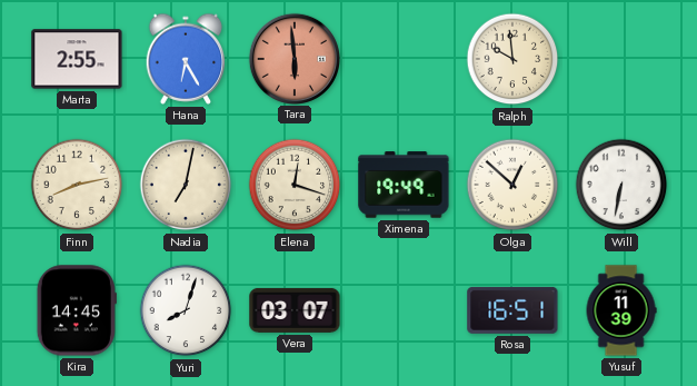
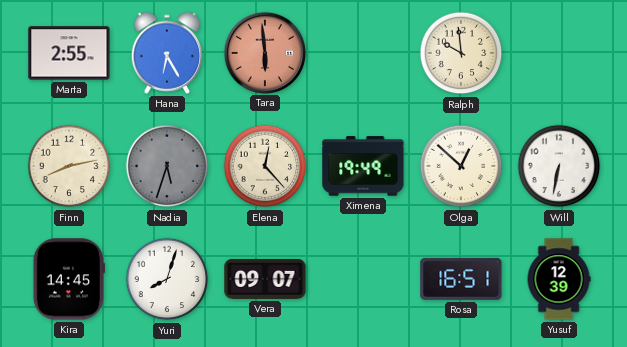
Nadia: 7:02 -> 5:33
Nadia dial: cream -> grey
Elena: 12:18 -> 12:23
Vera: 03:07 -> 09:07
Yusuf: 11:39 -> 12:39
